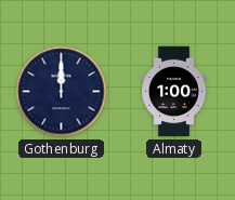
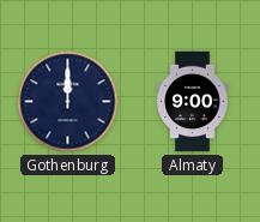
Almaty: 1:00 -> 9:00
